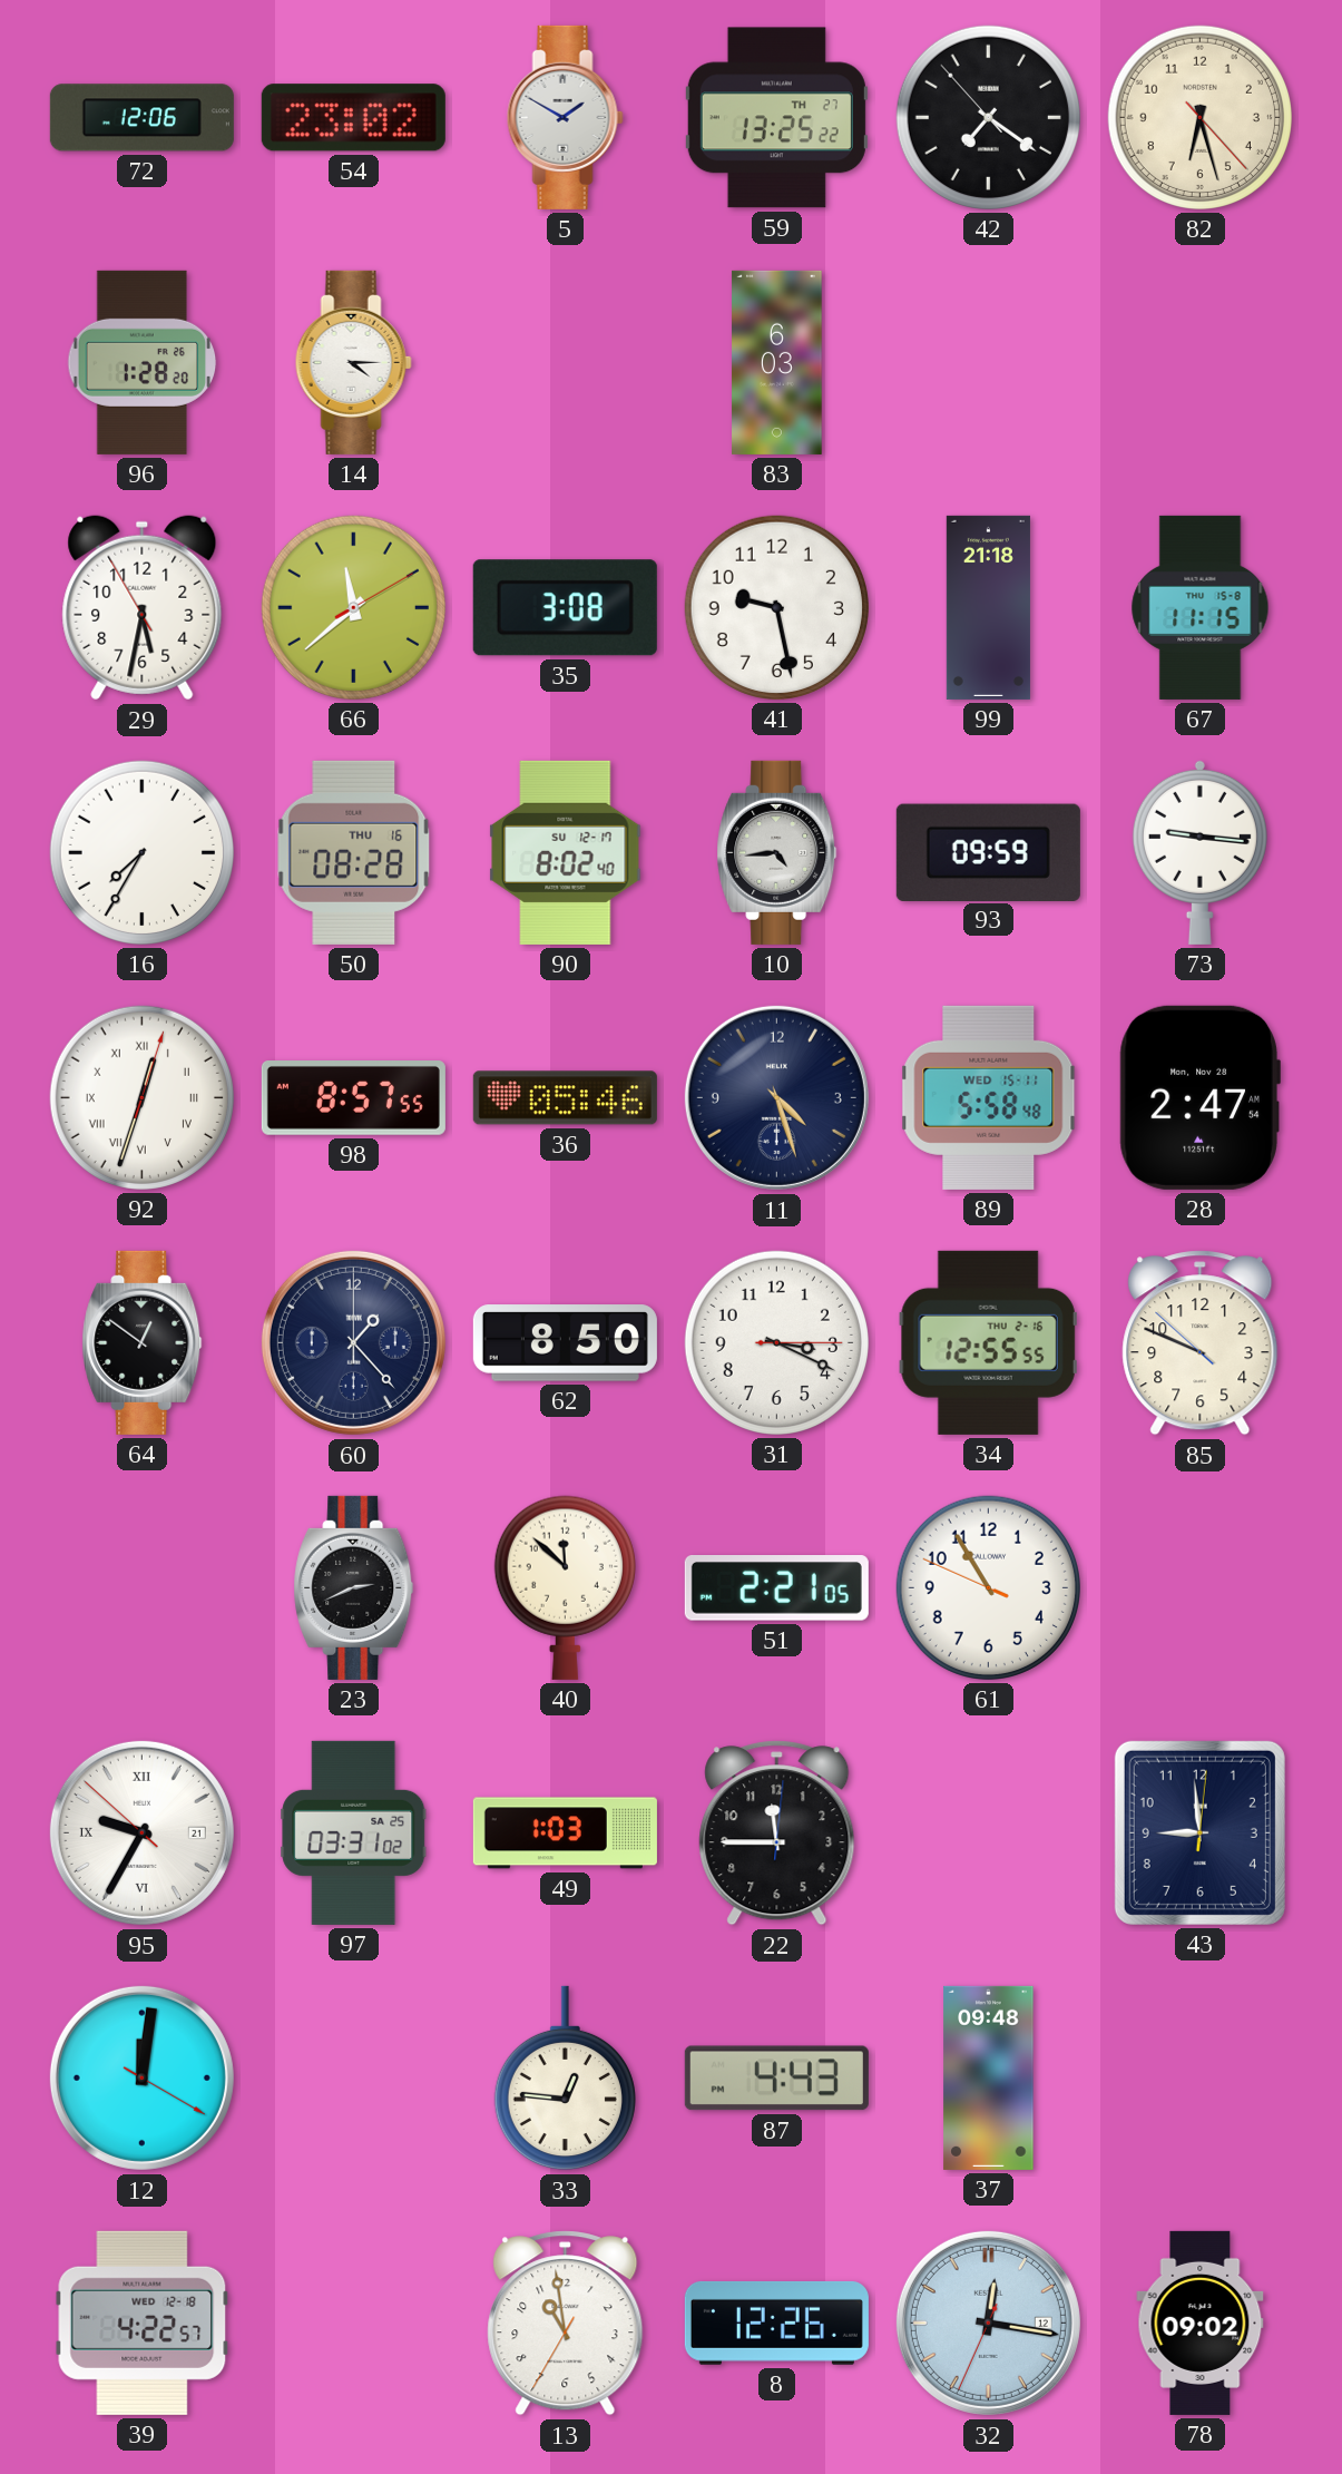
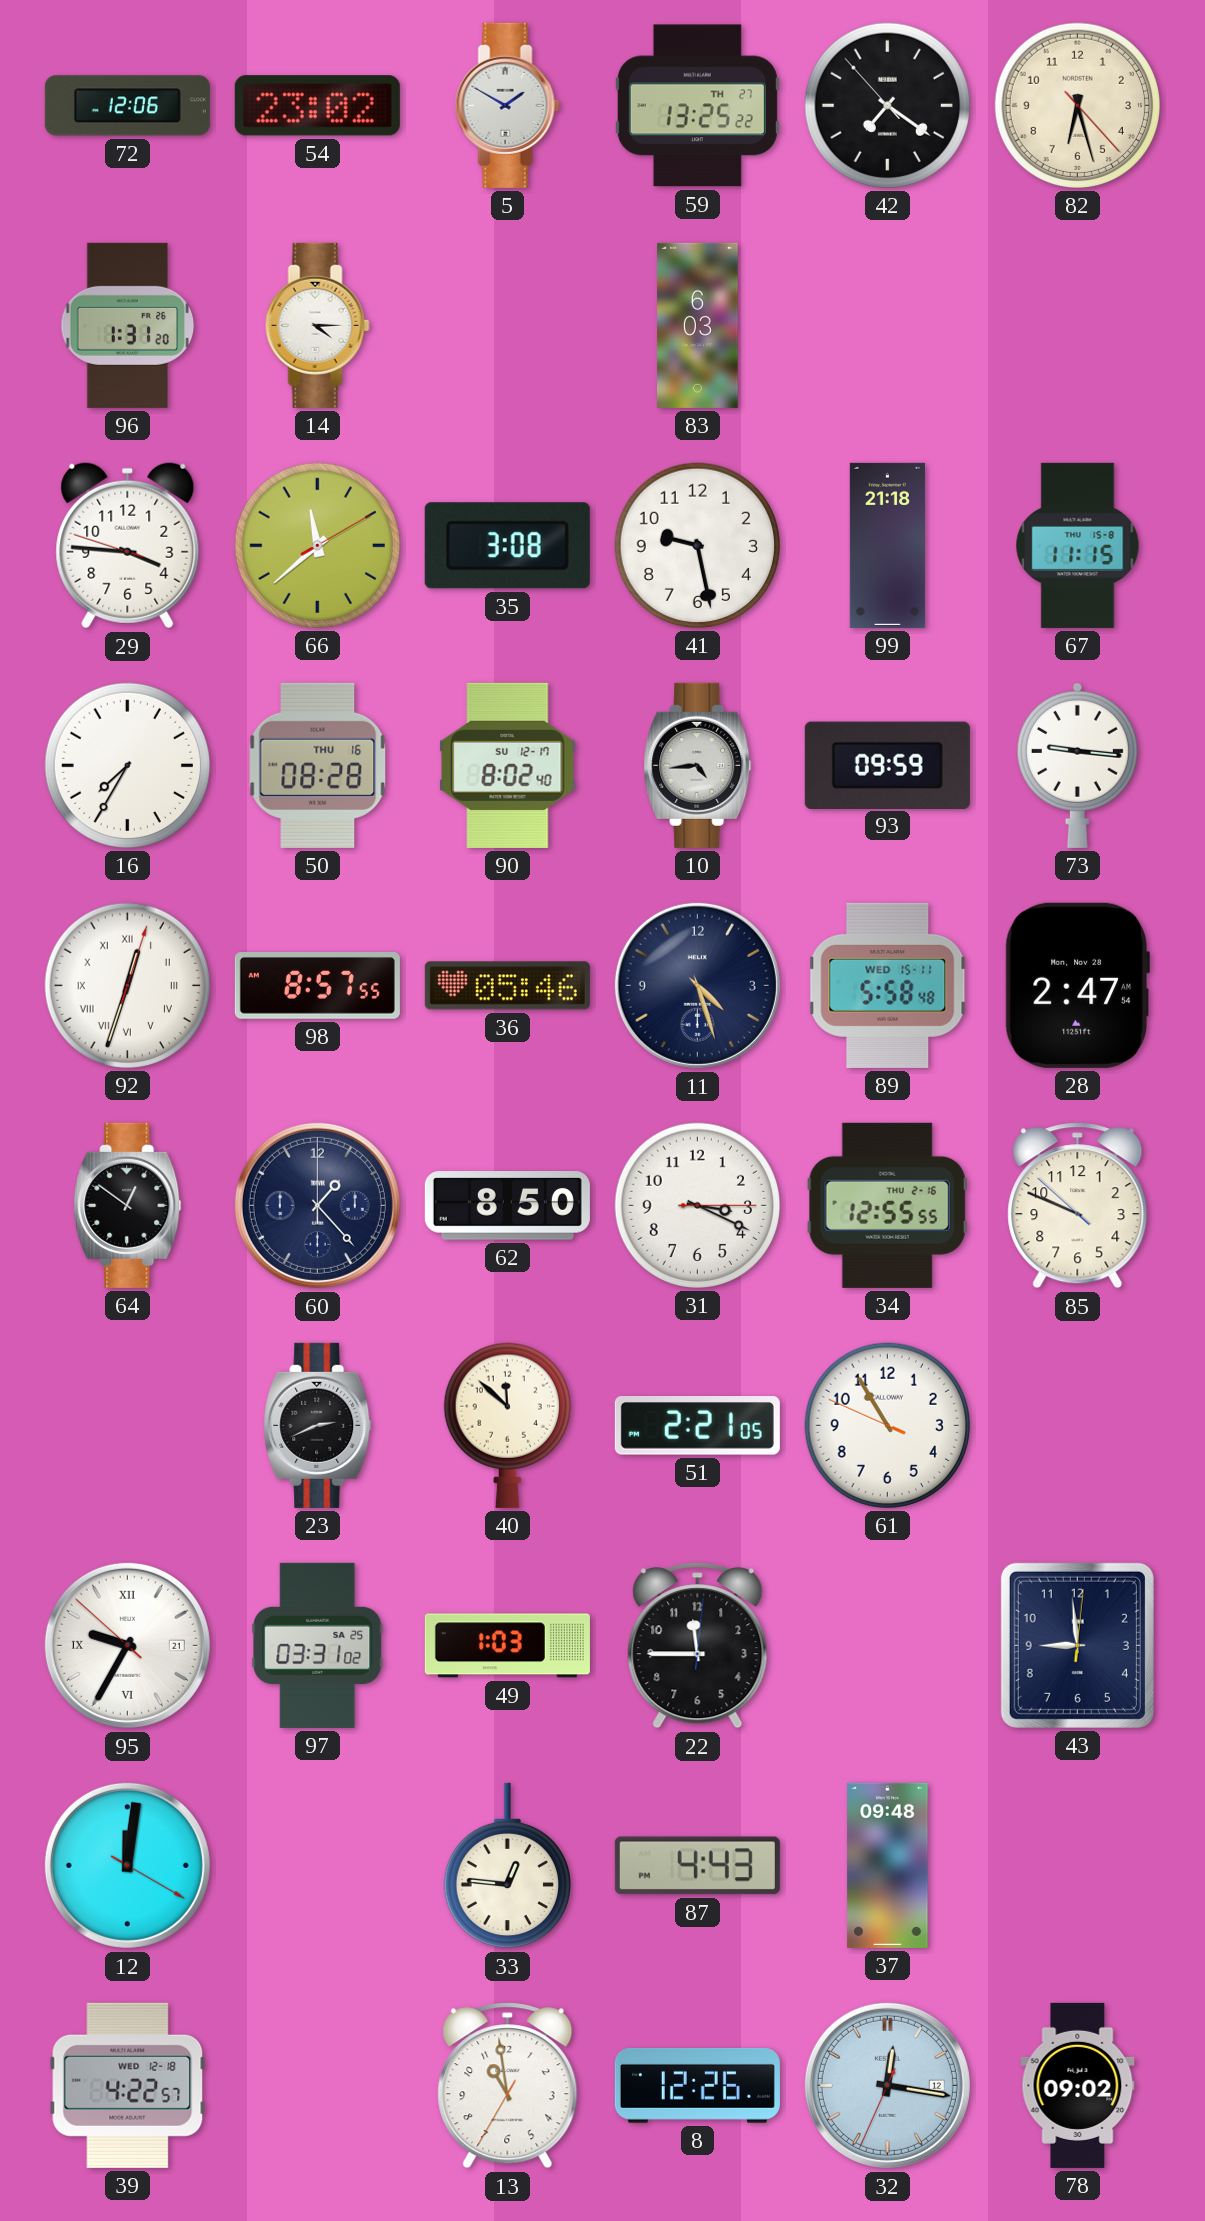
96: 1:28 -> 1:31
29: 5:31 -> 3:45
